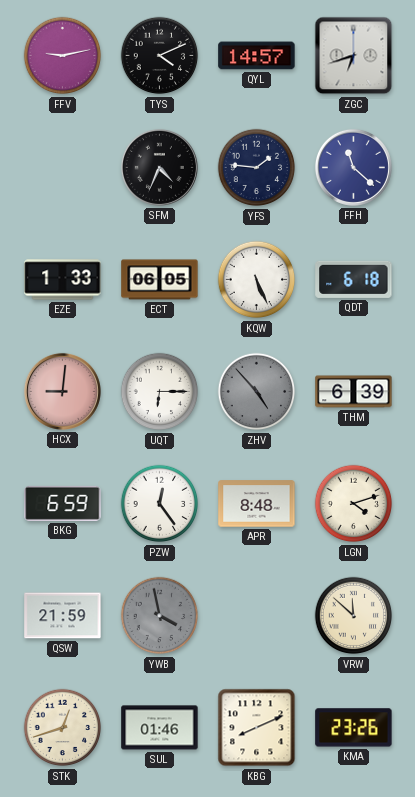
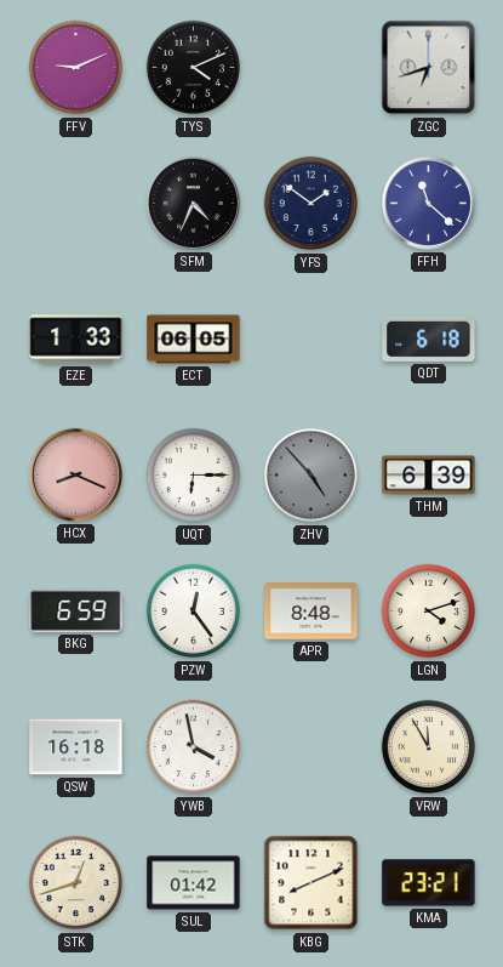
FFV: 9:13 -> 9:11
QYL: 14:57 -> none
YFS: 1:46 -> 1:51
KQW: 5:26 -> none
HCX: 9:01 -> 8:19
QSW: 21:59 -> 16:18
YWB dial: grey -> white
VRW: 11:52 -> 11:55
SUL: 01:46 -> 01:42
KMA: 23:26 -> 23:21
